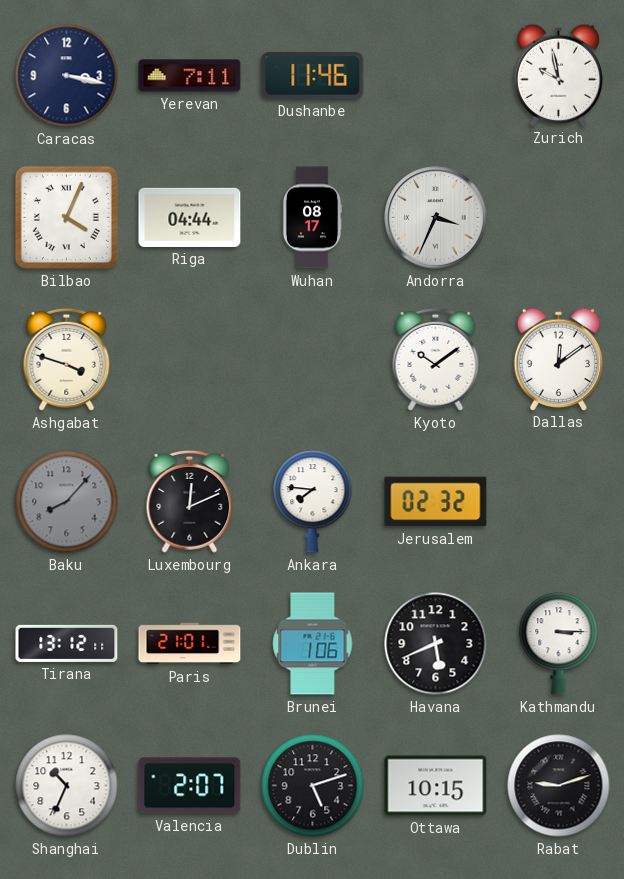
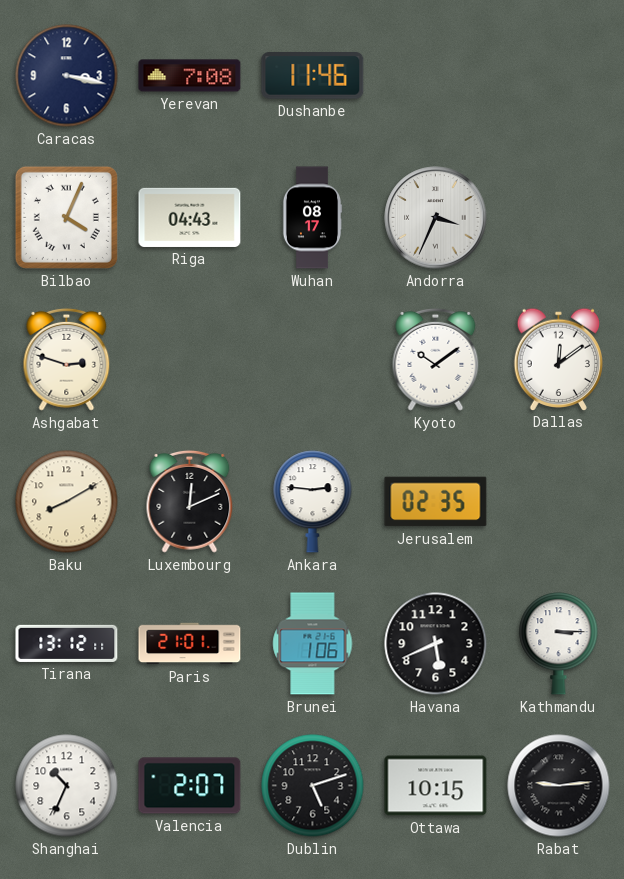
Yerevan: 7:11 -> 7:08
Zurich: 9:58 -> none
Riga: 04:44 -> 04:43
Ashgabat: 3:48 -> 2:48
Baku: 8:07 -> 8:10
Baku dial: grey -> cream
Ankara: 7:46 -> 2:46
Jerusalem: 02:32 -> 02:35
Rabat: 9:12 -> 9:14
